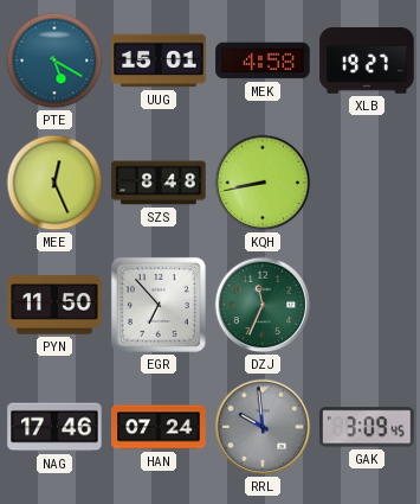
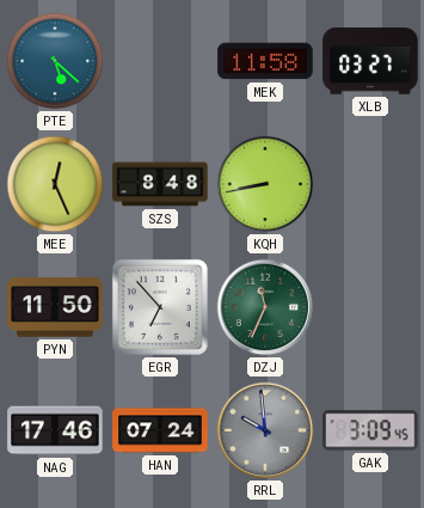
PTE: 5:20 -> 5:22
UUG: 15:01 -> none
MEK: 4:58 -> 11:58
XLB: 19:27 -> 03:27
